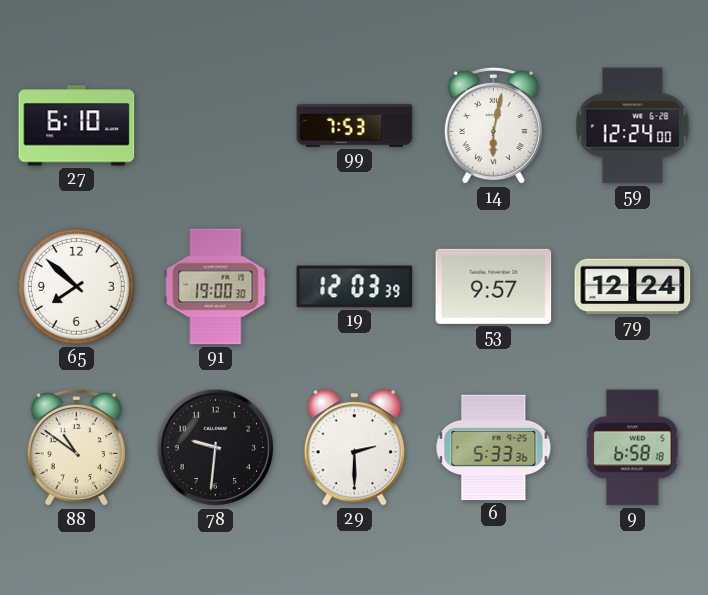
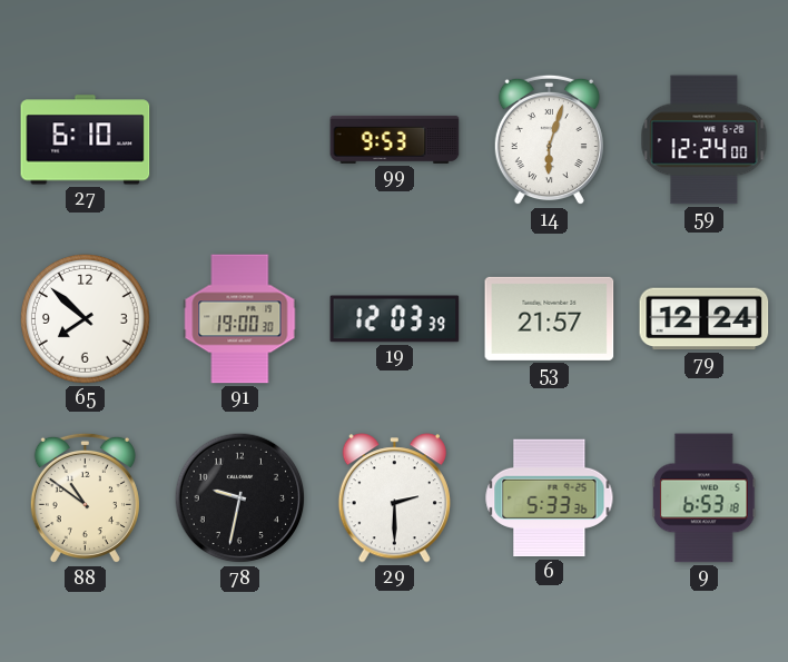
99: 7:53 -> 9:53
14: 6:02 -> 6:03
53: 9:57 -> 21:57
78: 9:31 -> 9:32
9: 6:58 -> 6:53
